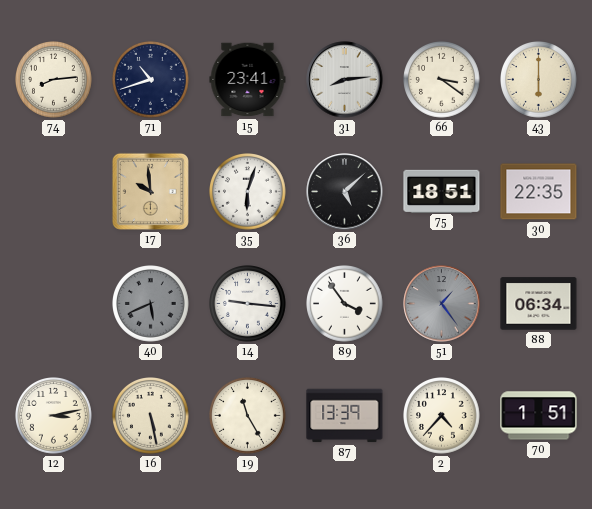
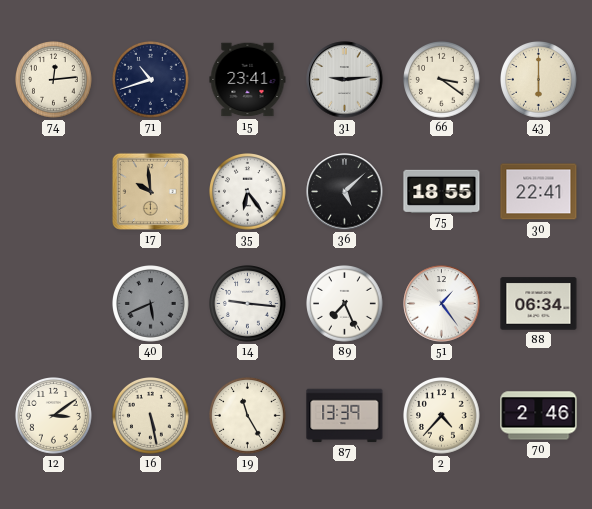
74: 8:14 -> 12:14
31: 8:14 -> 9:14
35: 6:03 -> 6:24
75: 18:51 -> 18:55
30: 22:35 -> 22:41
89: 3:54 -> 7:26
51 dial: grey -> white
12: 3:13 -> 3:09
70: 1:51 -> 2:46
